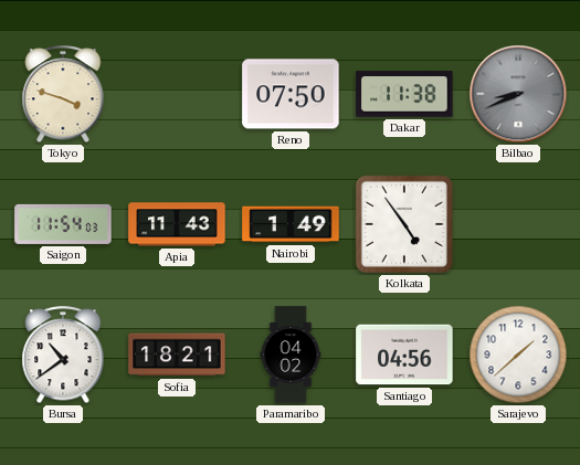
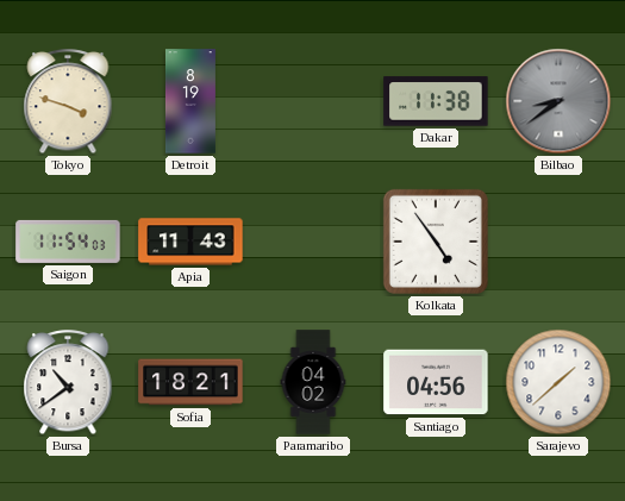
Detroit: none -> 8:19
Reno: 07:50 -> none
Bilbao: 8:41 -> 8:39
Nairobi: 1:49 -> none
